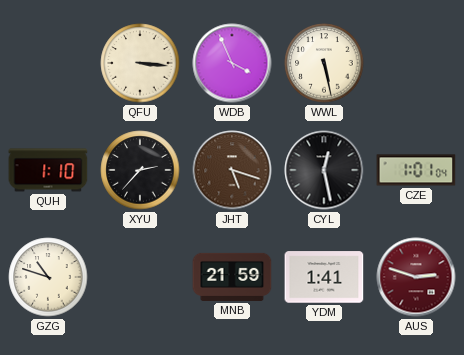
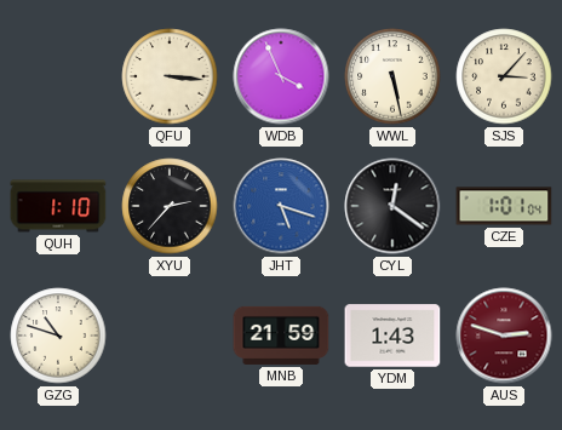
SJS: none -> 3:07
JHT dial: brown -> blue
CYL: 12:28 -> 12:21
YDM: 1:41 -> 1:43
